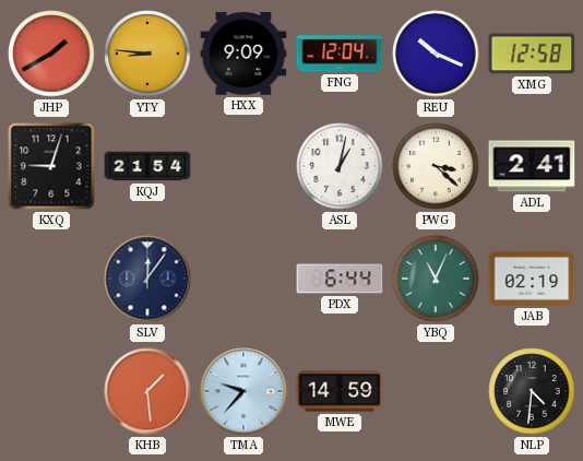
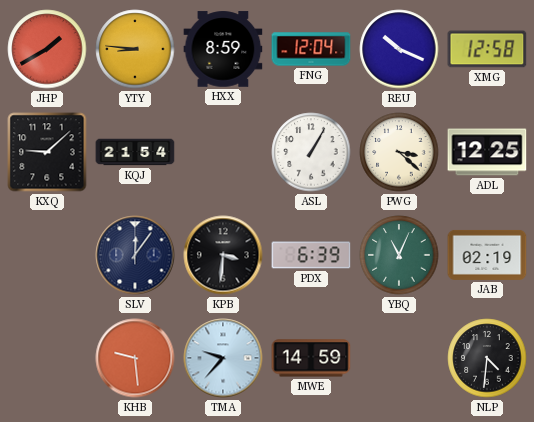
HXX: 9:09 -> 8:59
KXQ: 9:03 -> 9:08
ASL: 1:02 -> 1:05
ADL: 2:41 -> 12:25
KPB: none -> 3:31
PDX: 6:44 -> 6:39
KHB: 1:29 -> 9:29
